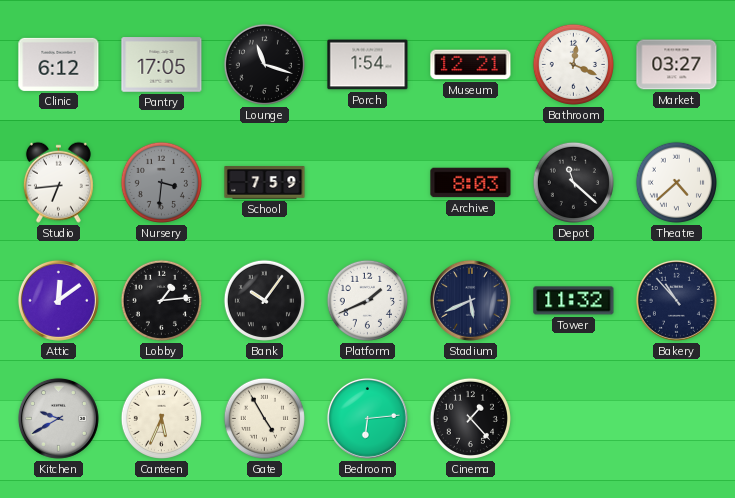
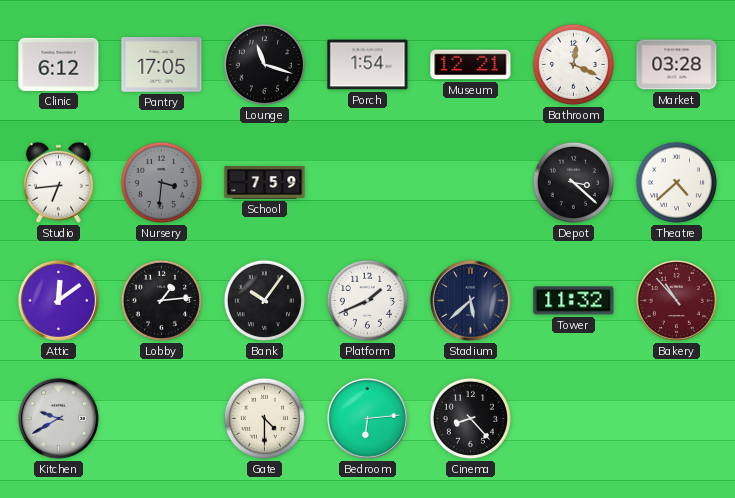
Market: 03:27 -> 03:28
Archive: 8:03 -> none
Depot: 11:22 -> 3:22
Stadium: 5:41 -> 5:38
Bakery dial: navy -> burgundy
Canteen: 5:34 -> none
Gate: 4:55 -> 4:30
Cinema: 1:23 -> 8:23
